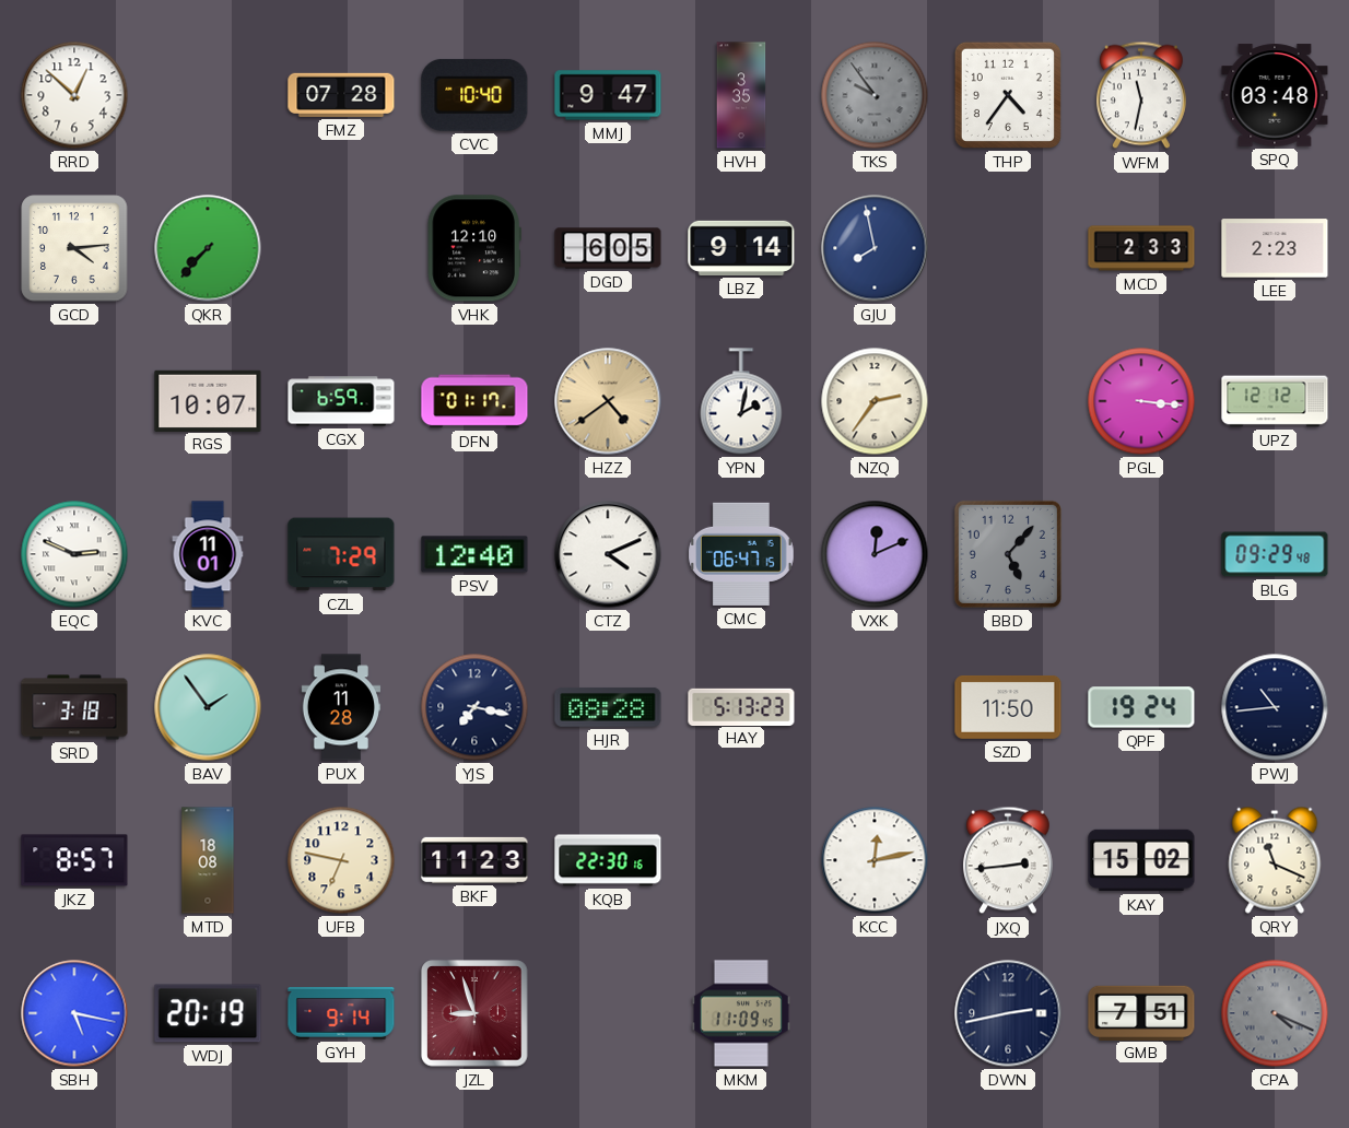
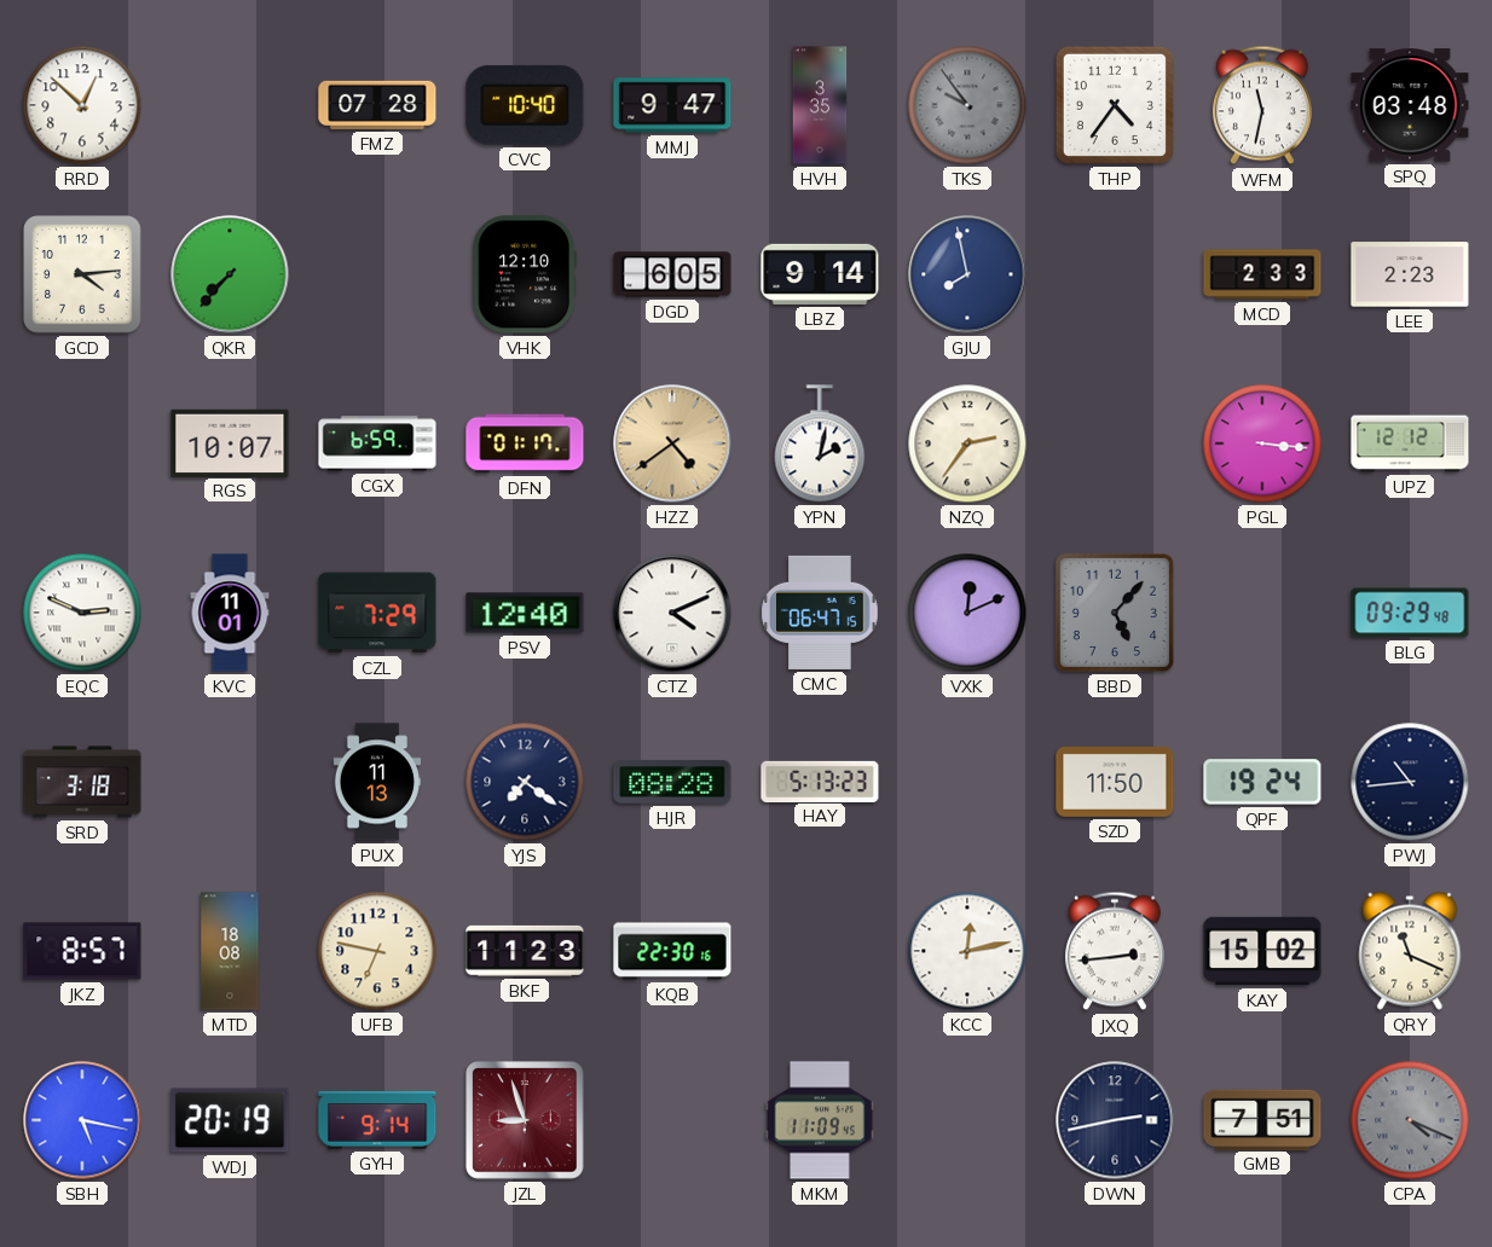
BAV: 1:54 -> none
PUX: 11:28 -> 11:13
YJS: 7:17 -> 7:21
